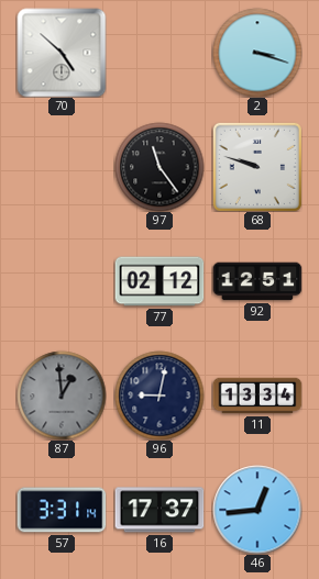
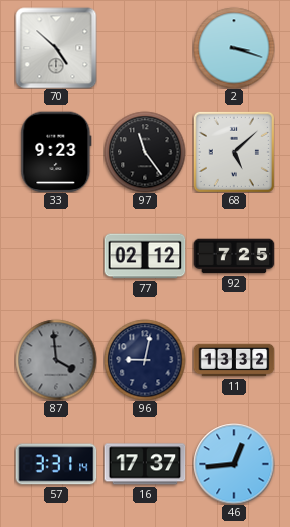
33: none -> 9:23
68: 9:48 -> 5:08
92: 12:51 -> 7:25
87: 12:59 -> 3:59
11: 13:34 -> 13:32
